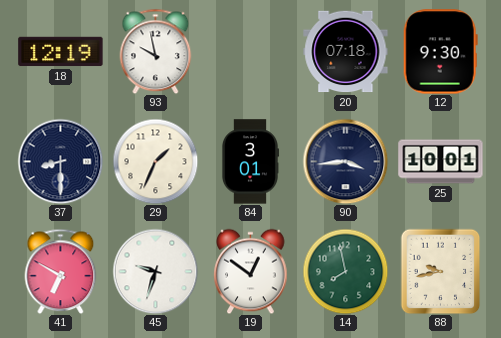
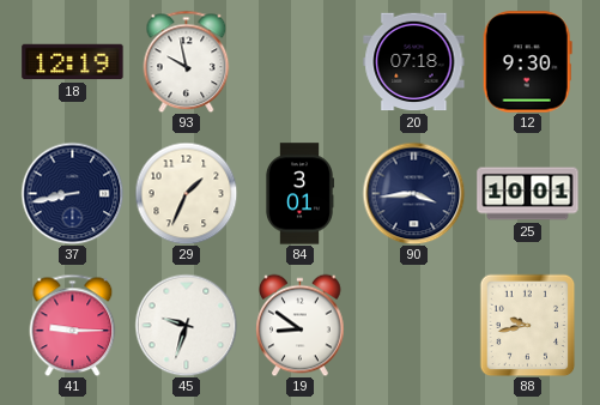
37: 8:30 -> 8:43
41: 6:50 -> 9:15
19: 12:51 -> 8:51
14: 7:58 -> none
